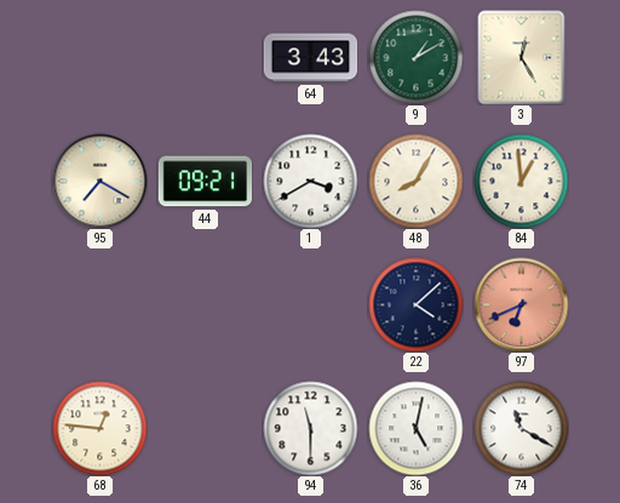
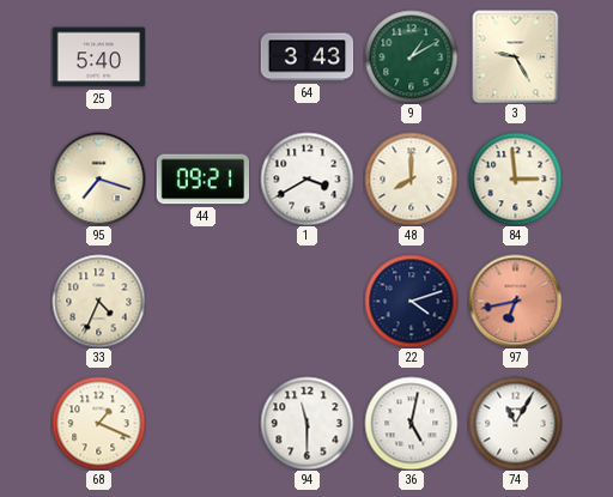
25: none -> 5:40
3: 12:25 -> 9:25
95: 7:20 -> 7:18
48: 8:05 -> 8:00
84: 12:59 -> 2:59
33: none -> 4:34
22: 4:08 -> 4:12
97: 6:41 -> 6:43
68: 12:46 -> 1:19
74: 11:20 -> 11:05
